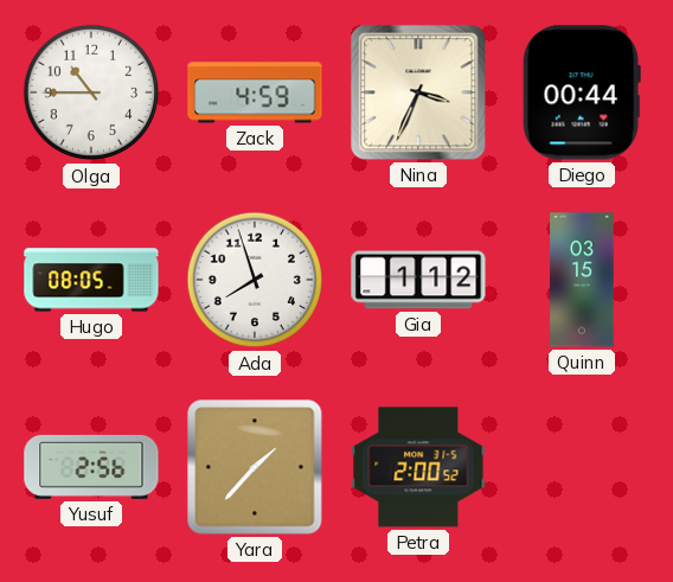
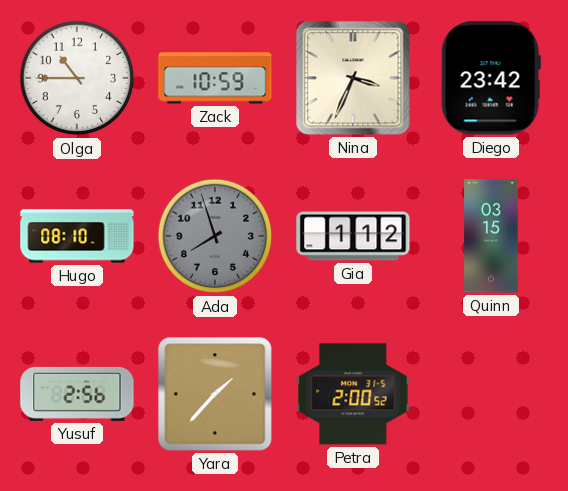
Zack: 4:59 -> 10:59
Diego: 00:44 -> 23:42
Hugo: 08:05 -> 08:10
Ada dial: white -> grey
